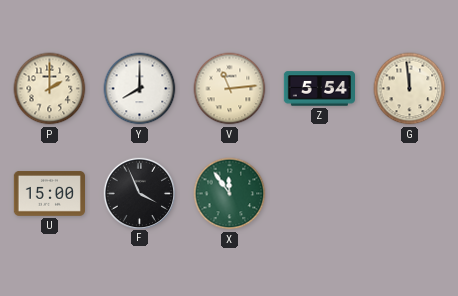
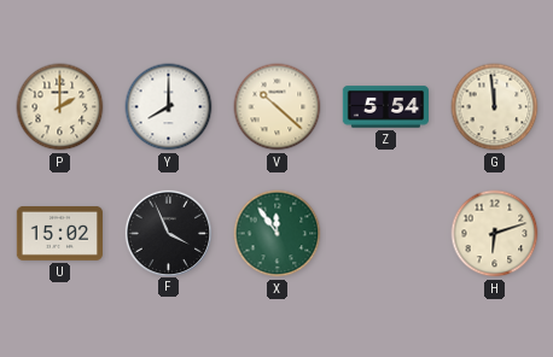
V: 11:14 -> 10:22
U: 15:00 -> 15:02
H: none -> 6:12
